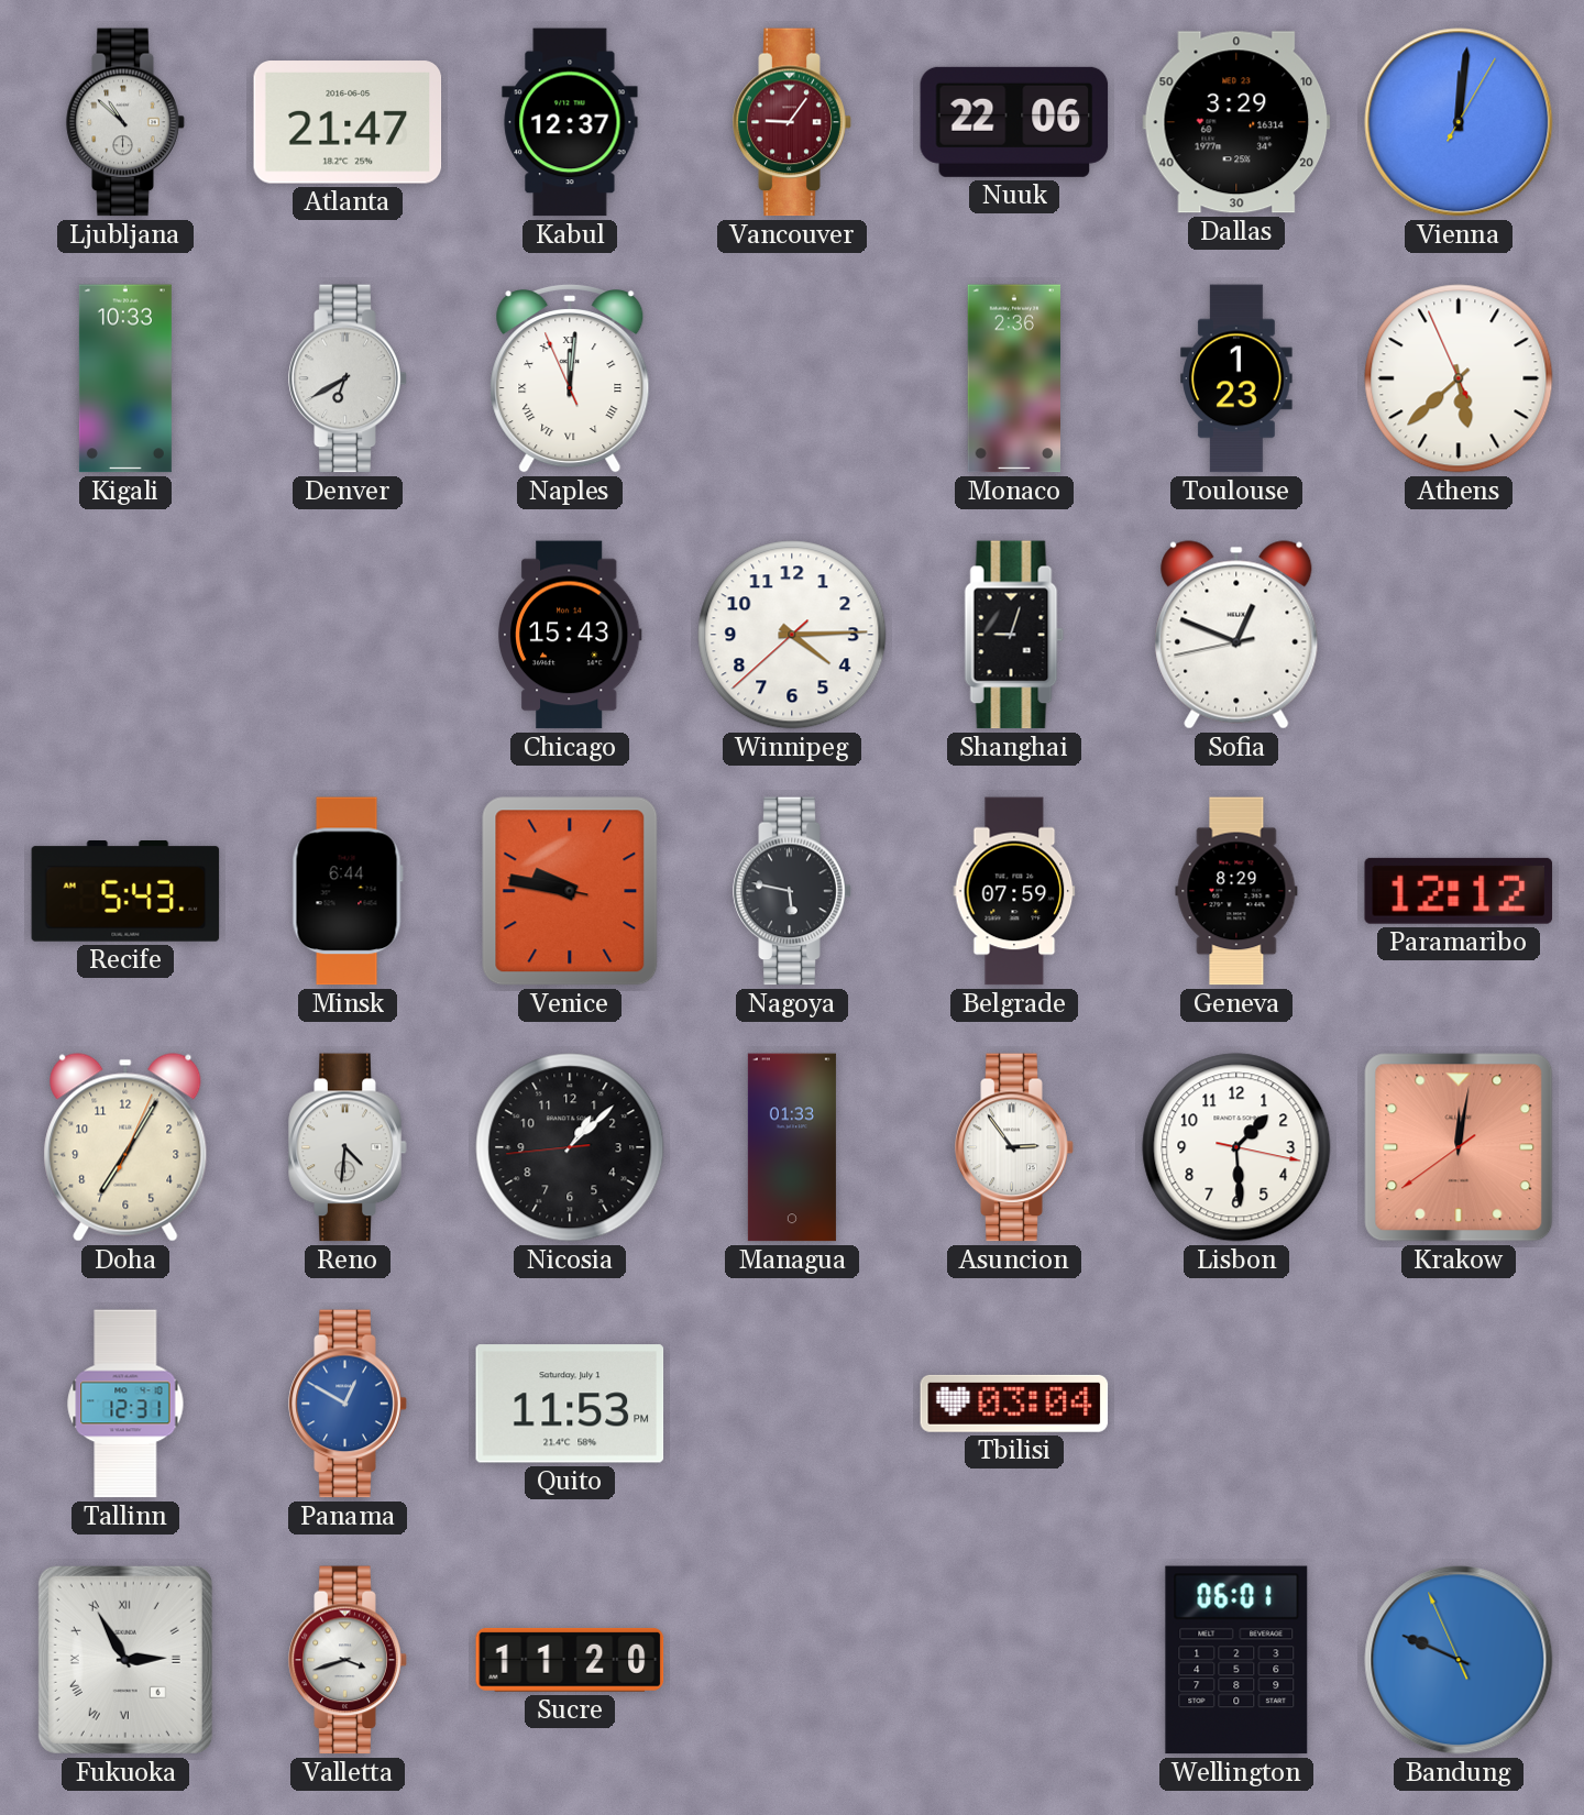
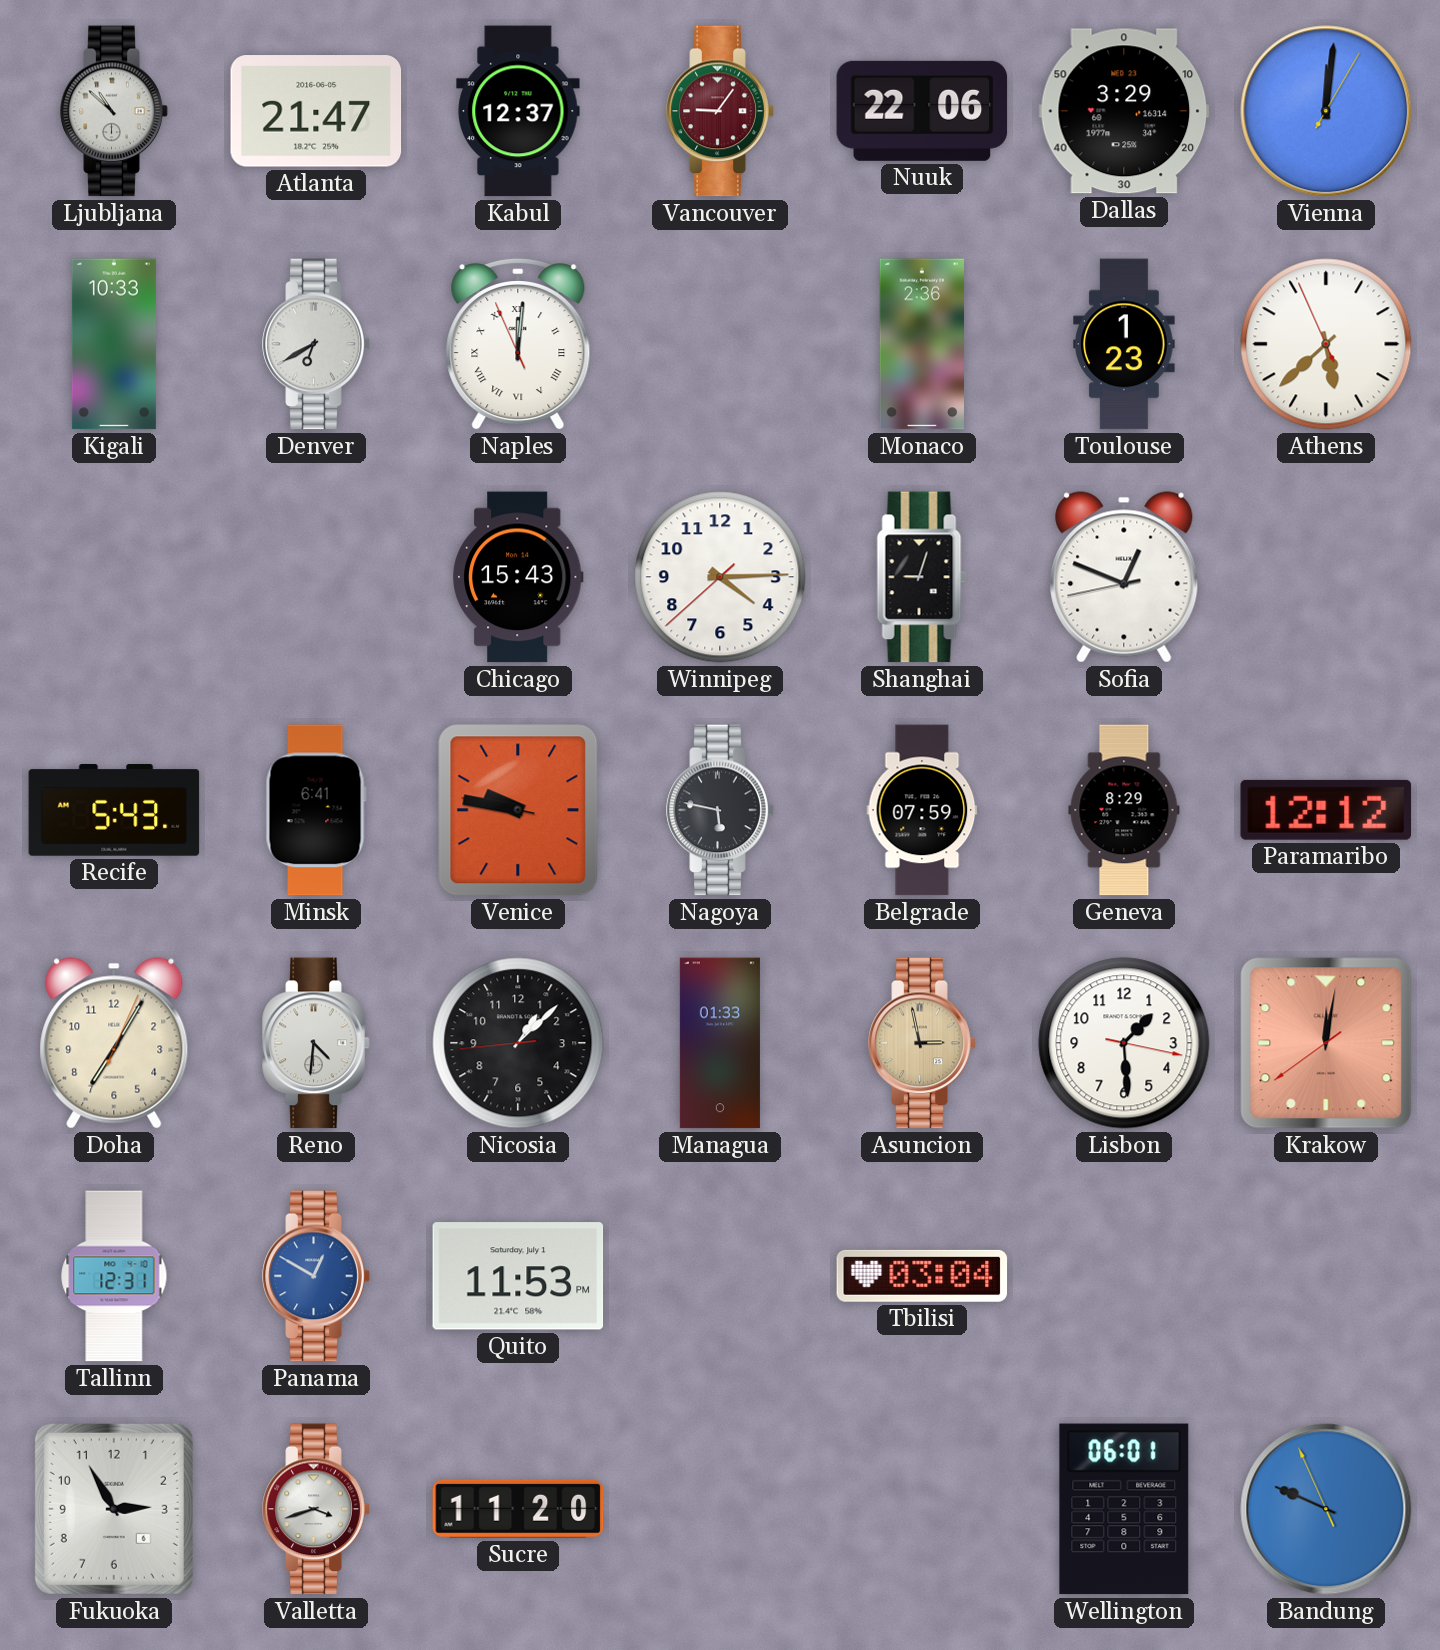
Minsk: 6:44 -> 6:41
Asuncion: 2:54 -> 2:58
Asuncion dial: white -> champagne
Fukuoka numerals: Roman -> Arabic
